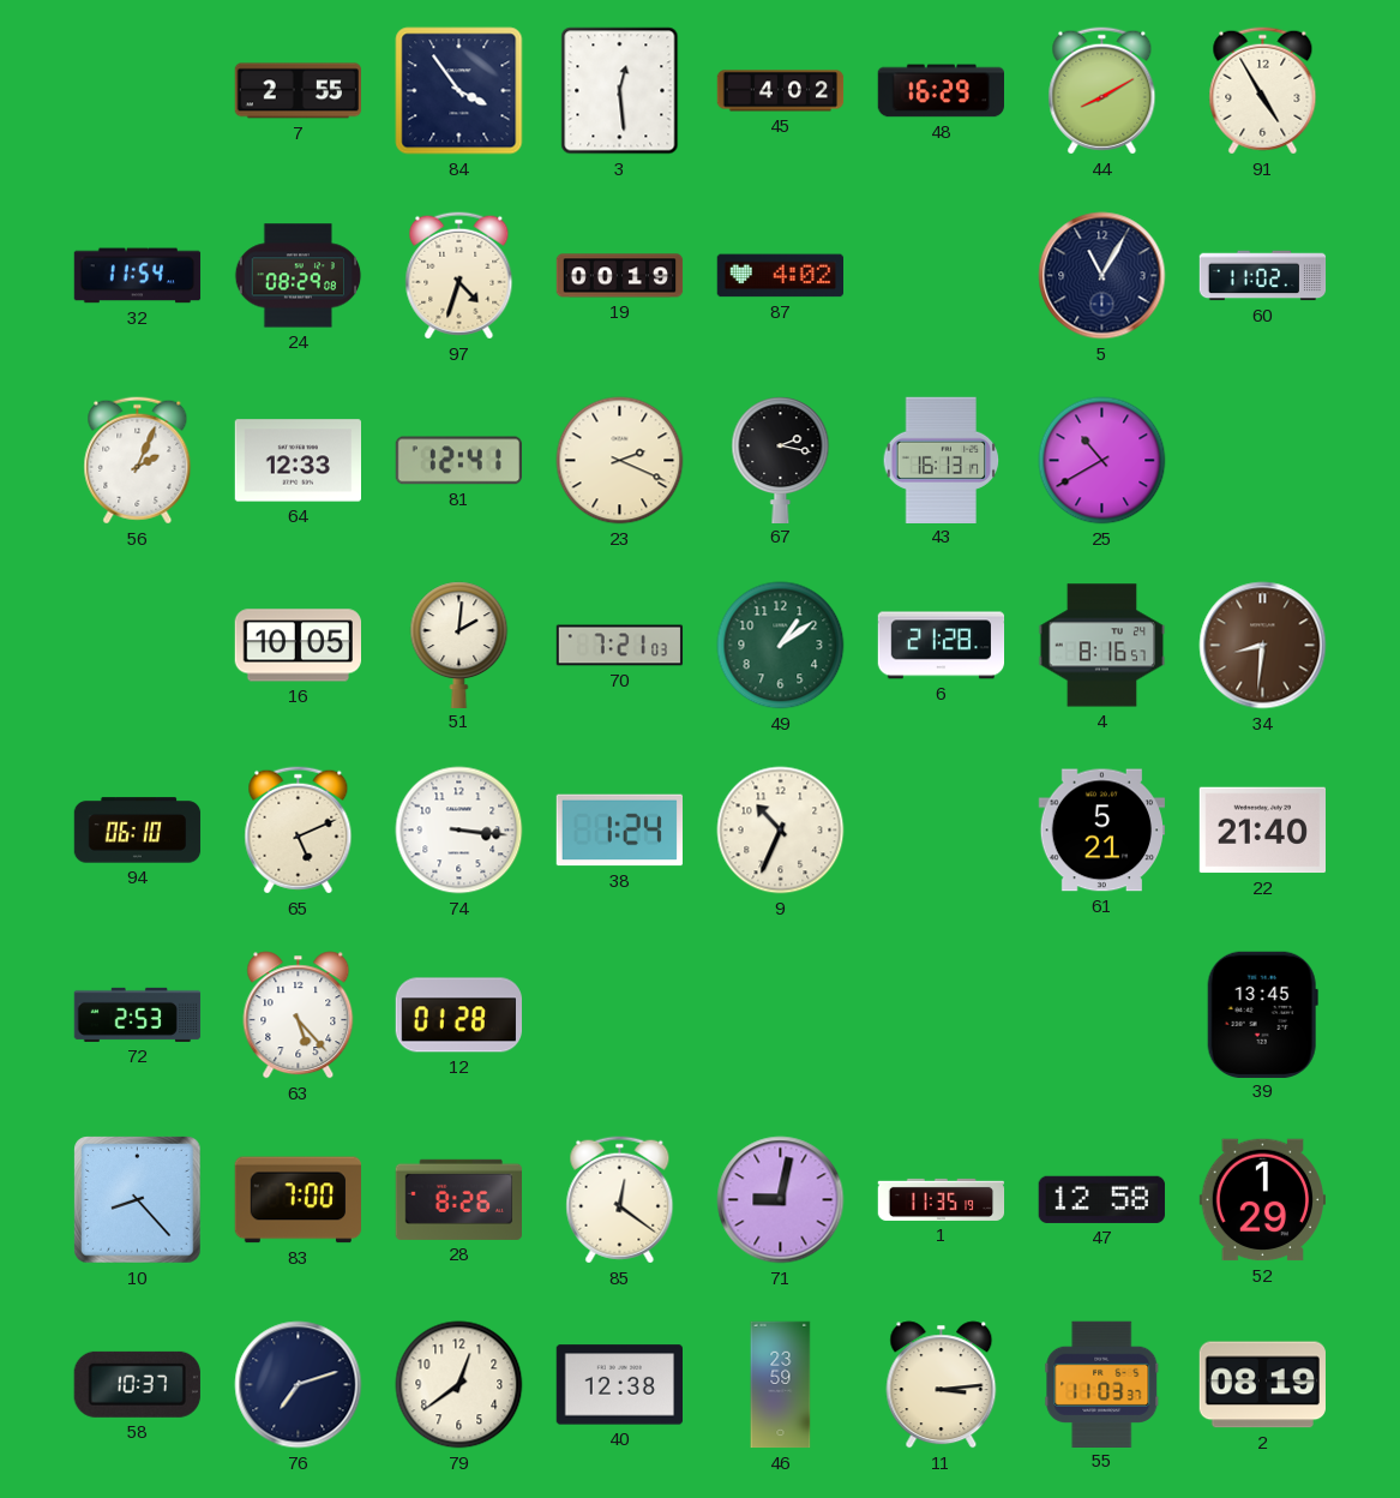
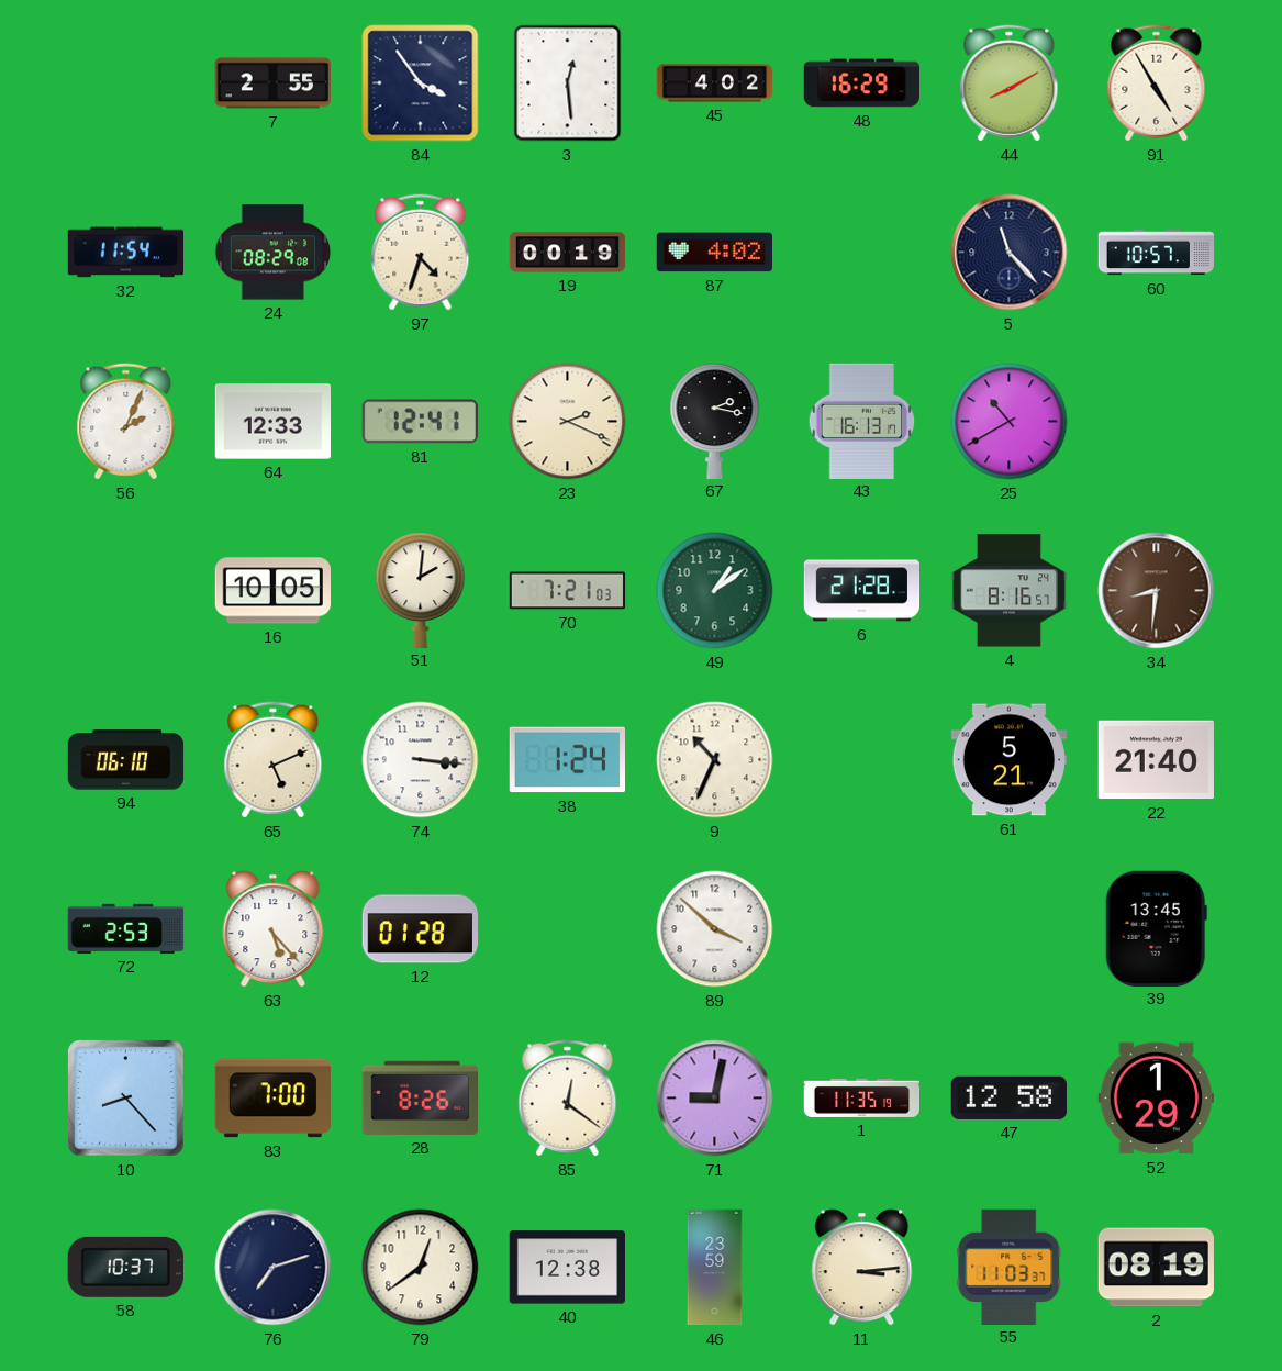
5: 11:05 -> 11:23
60: 11:02 -> 10:57
89: none -> 3:52
